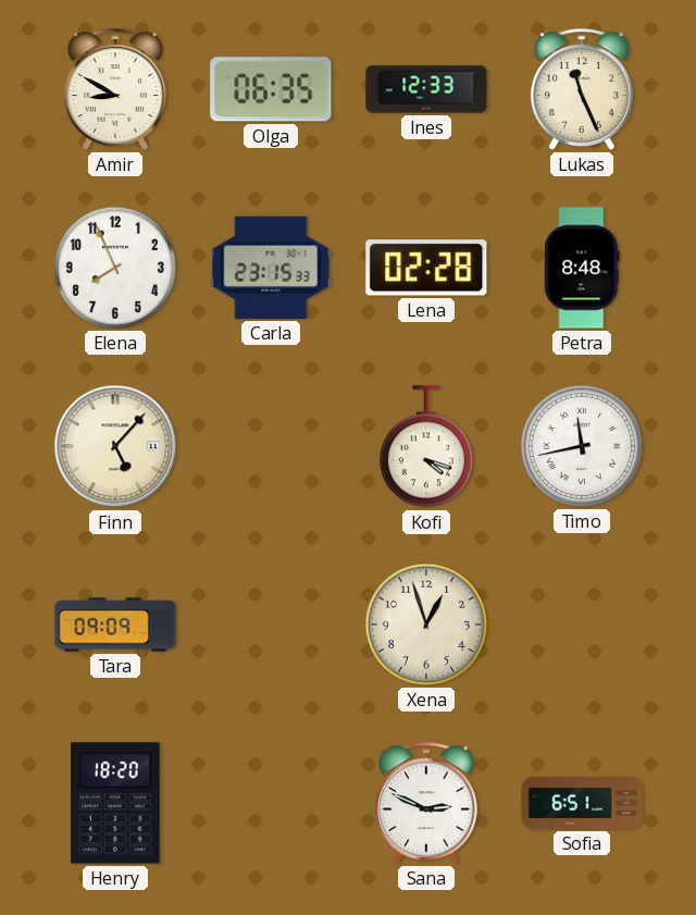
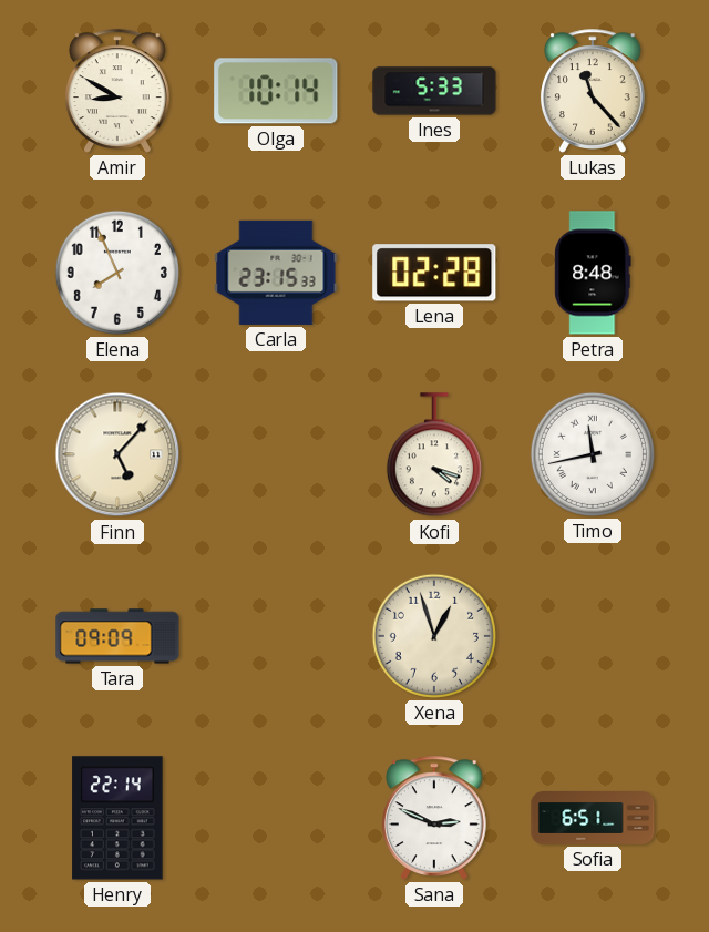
Olga: 06:35 -> 10:14
Ines: 12:33 -> 5:33
Lukas: 11:26 -> 11:23
Henry: 18:20 -> 22:14
